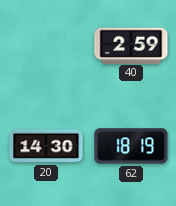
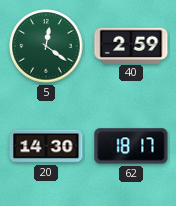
5: none -> 12:21
62: 18:19 -> 18:17
